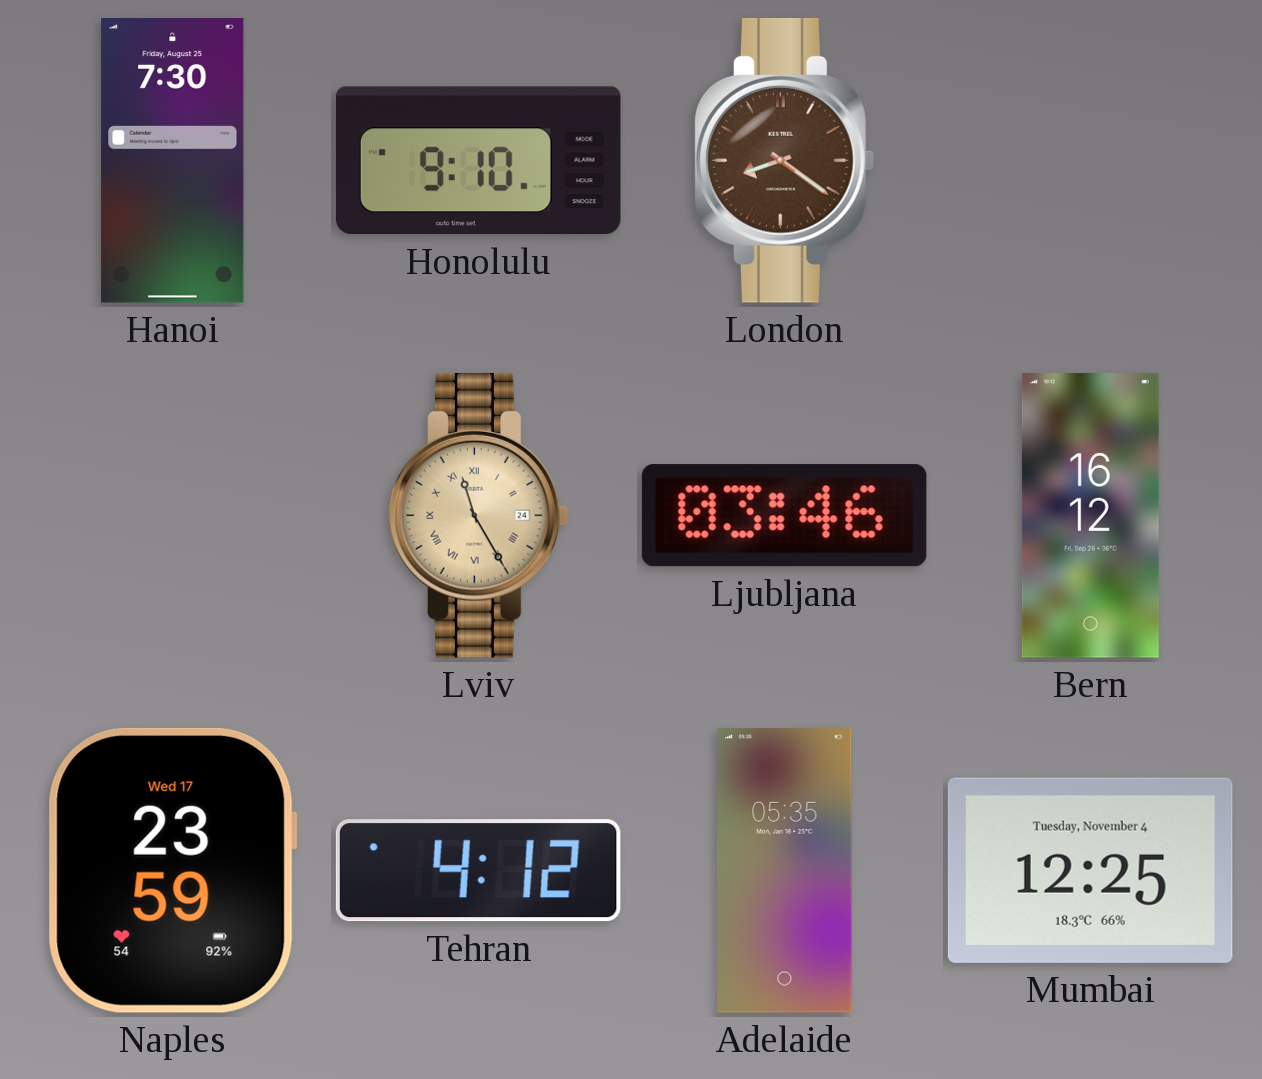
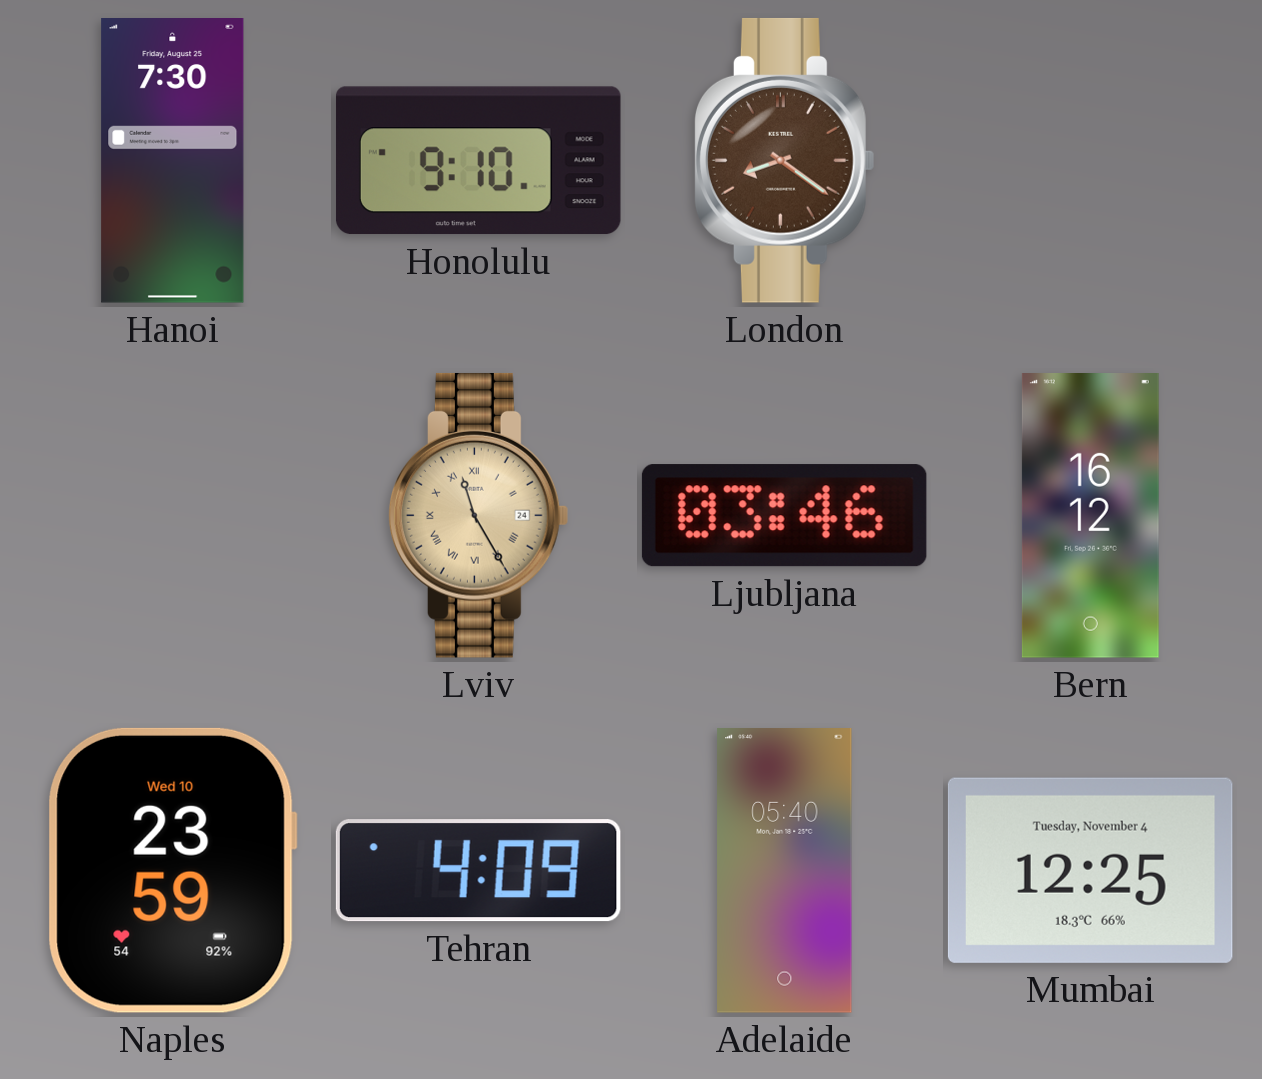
Naples date: Wed 17 -> Wed 10
Tehran: 4:12 -> 4:09
Adelaide: 05:35 -> 05:40
